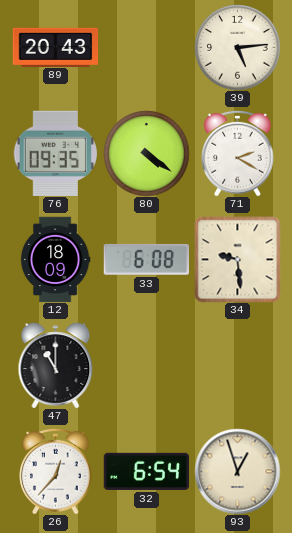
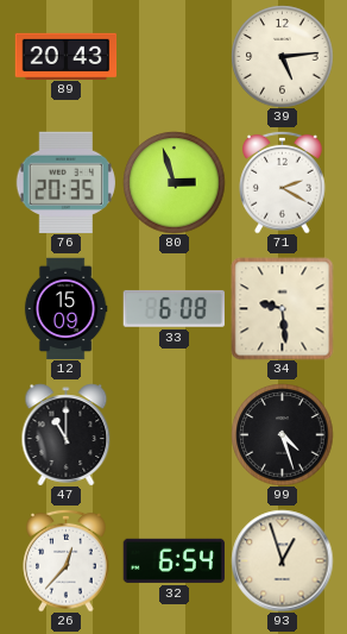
76: 09:35 -> 20:35
80: 4:21 -> 2:57
12: 18:09 -> 15:09
99: none -> 4:27
